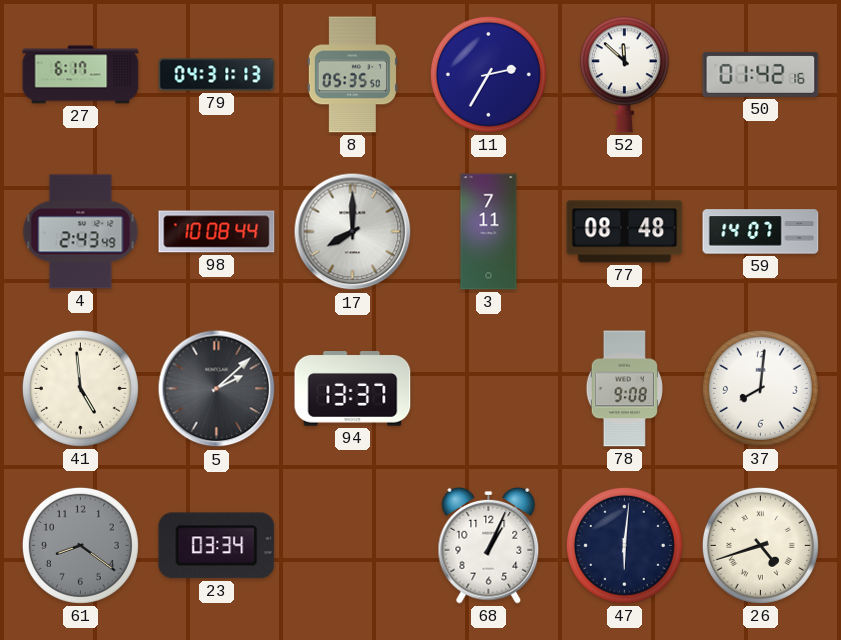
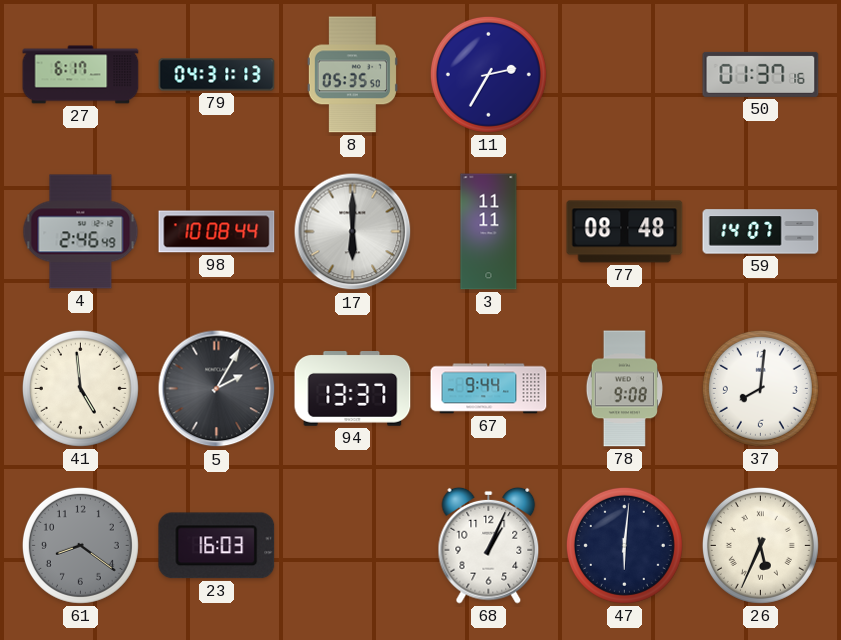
52: 11:52 -> none
50: 01:42 -> 01:37
4: 2:43 -> 2:46
17: 8:00 -> 6:00
3: 7:11 -> 11:11
5: 2:08 -> 2:05
67: none -> 9:44
23: 03:34 -> 16:03
26: 4:42 -> 5:34
